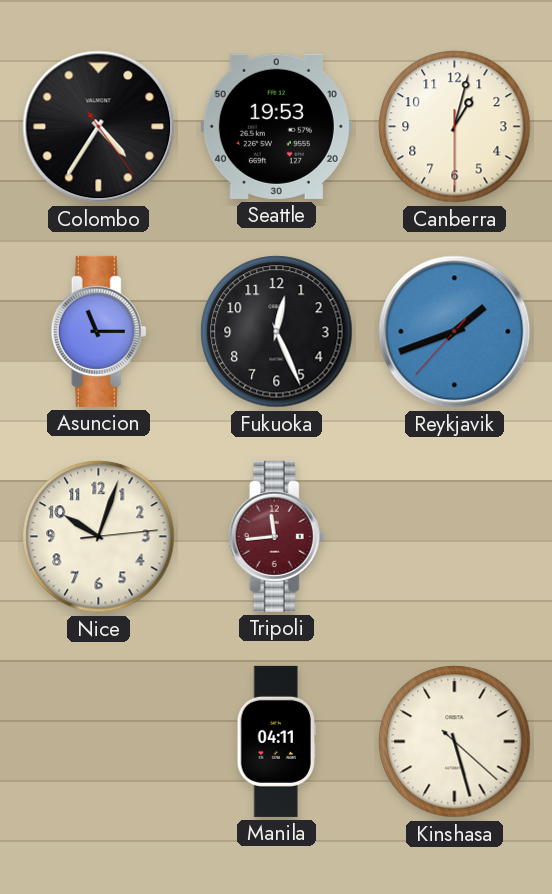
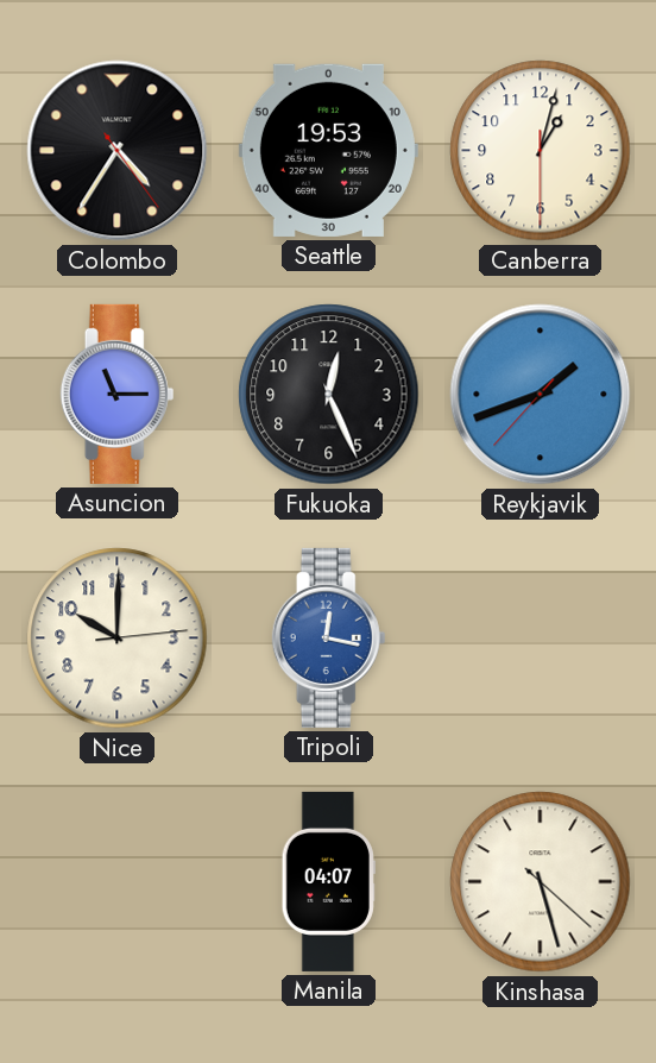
Nice: 10:03 -> 10:00
Tripoli: 11:44 -> 12:17
Tripoli dial: burgundy -> blue
Manila: 04:11 -> 04:07
